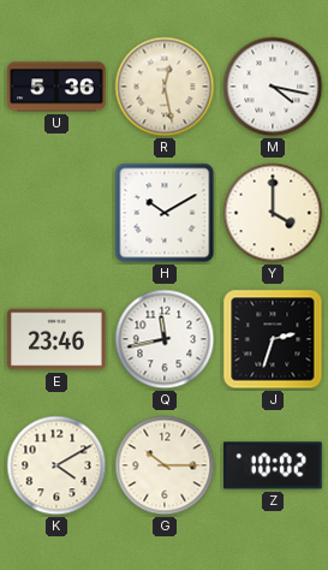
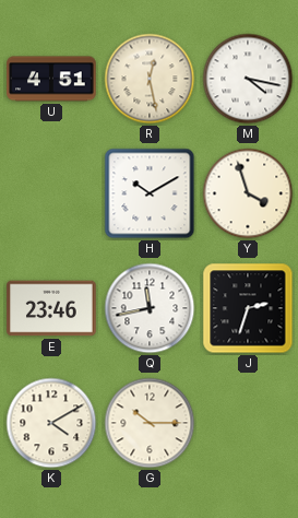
U: 5:36 -> 4:51
Y: 4:00 -> 3:57
Z: 10:02 -> none
